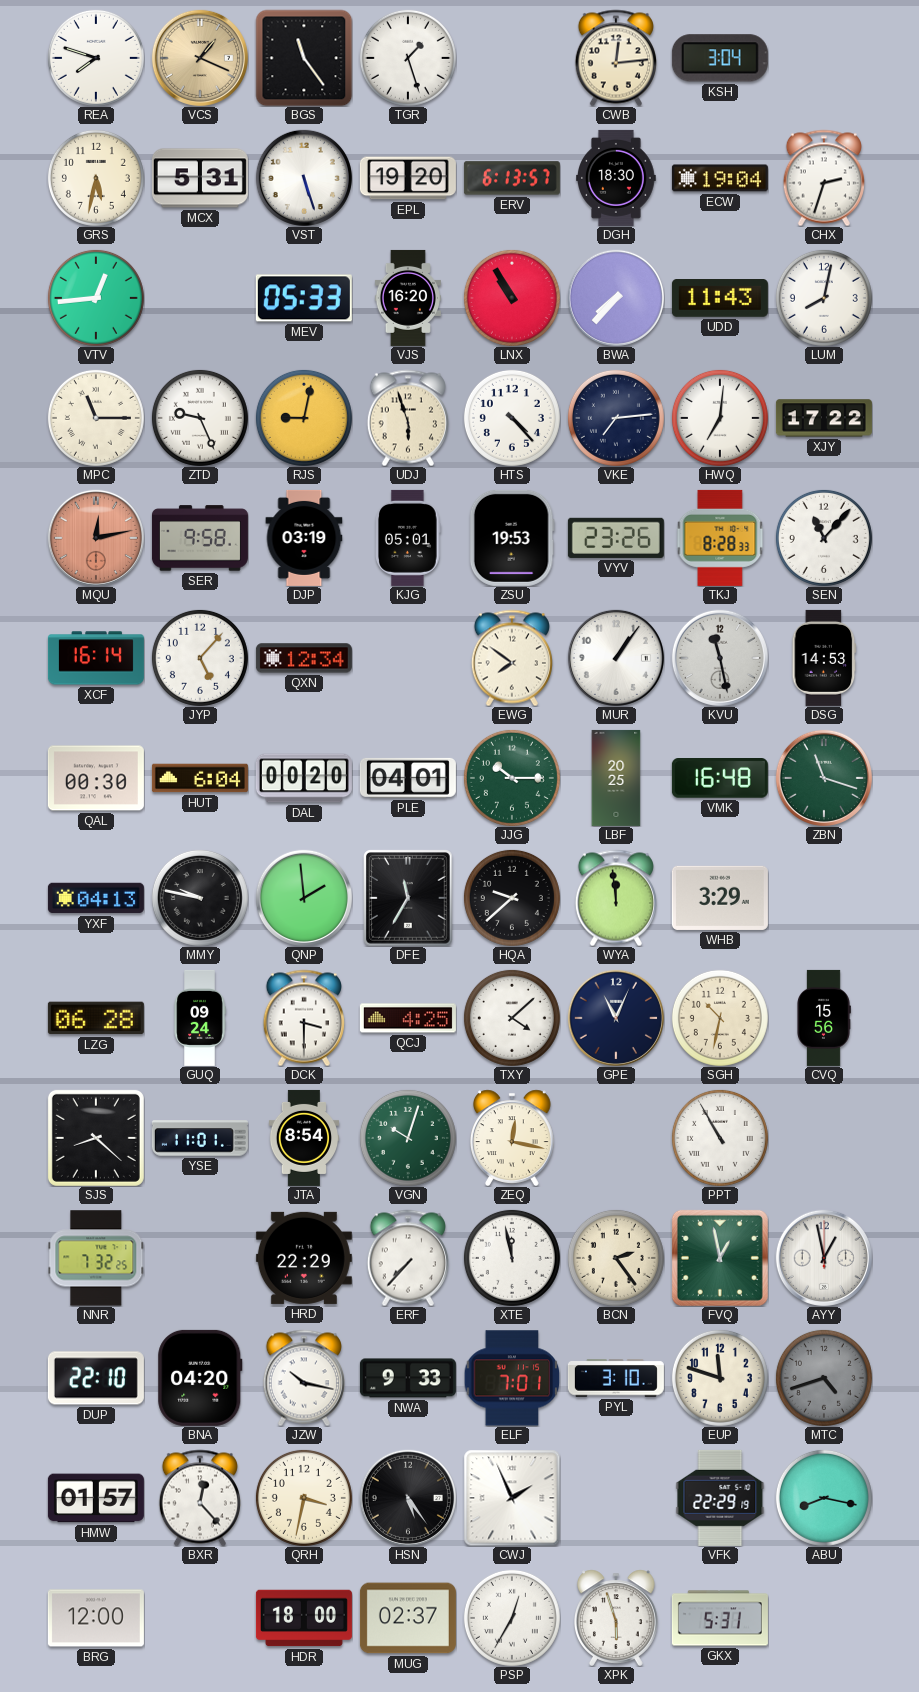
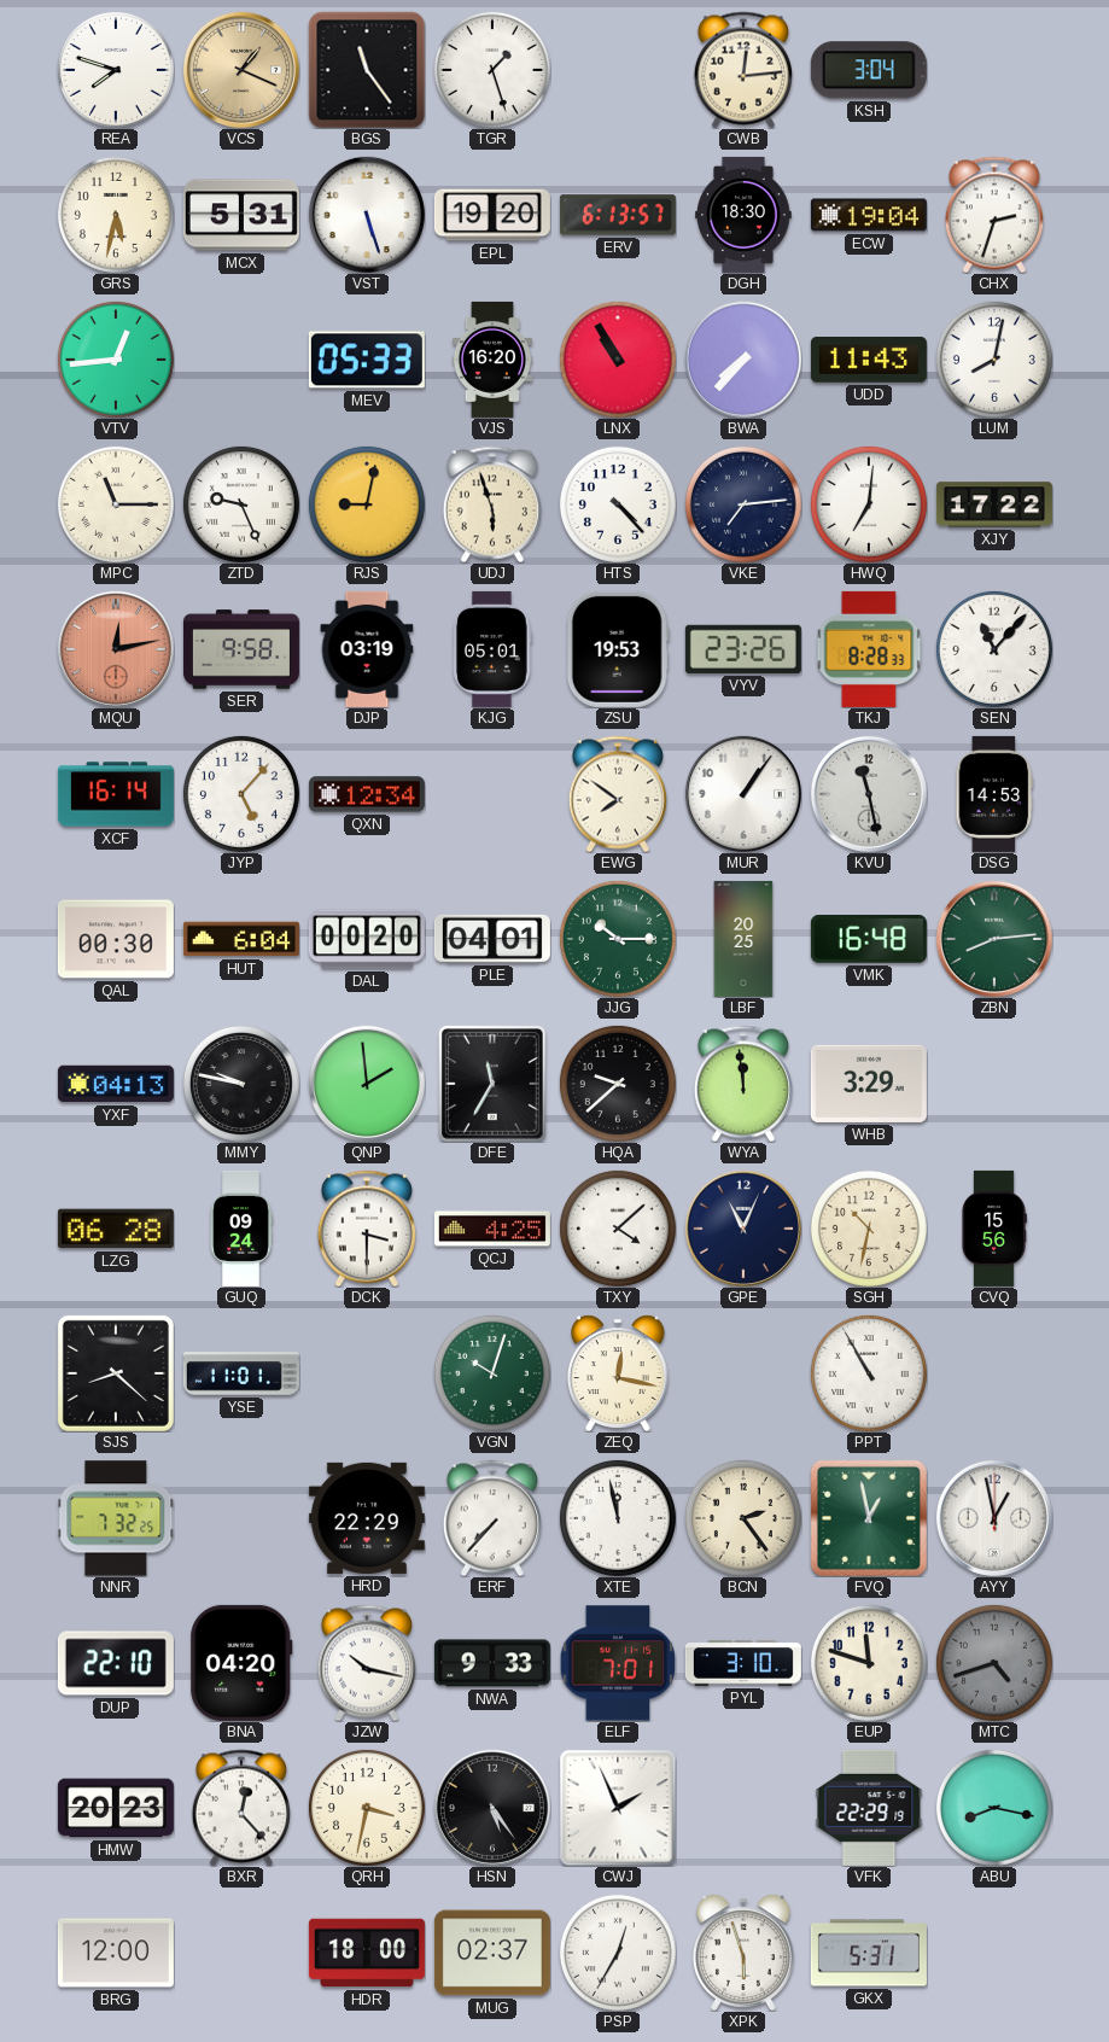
ZBN: 11:18 -> 8:14
JTA: 8:54 -> none
HMW: 01:57 -> 20:23
